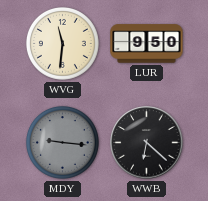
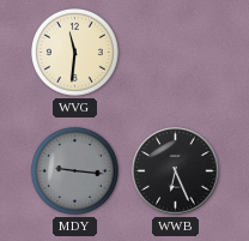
LUR: 9:50 -> none
WWB: 6:22 -> 6:26
